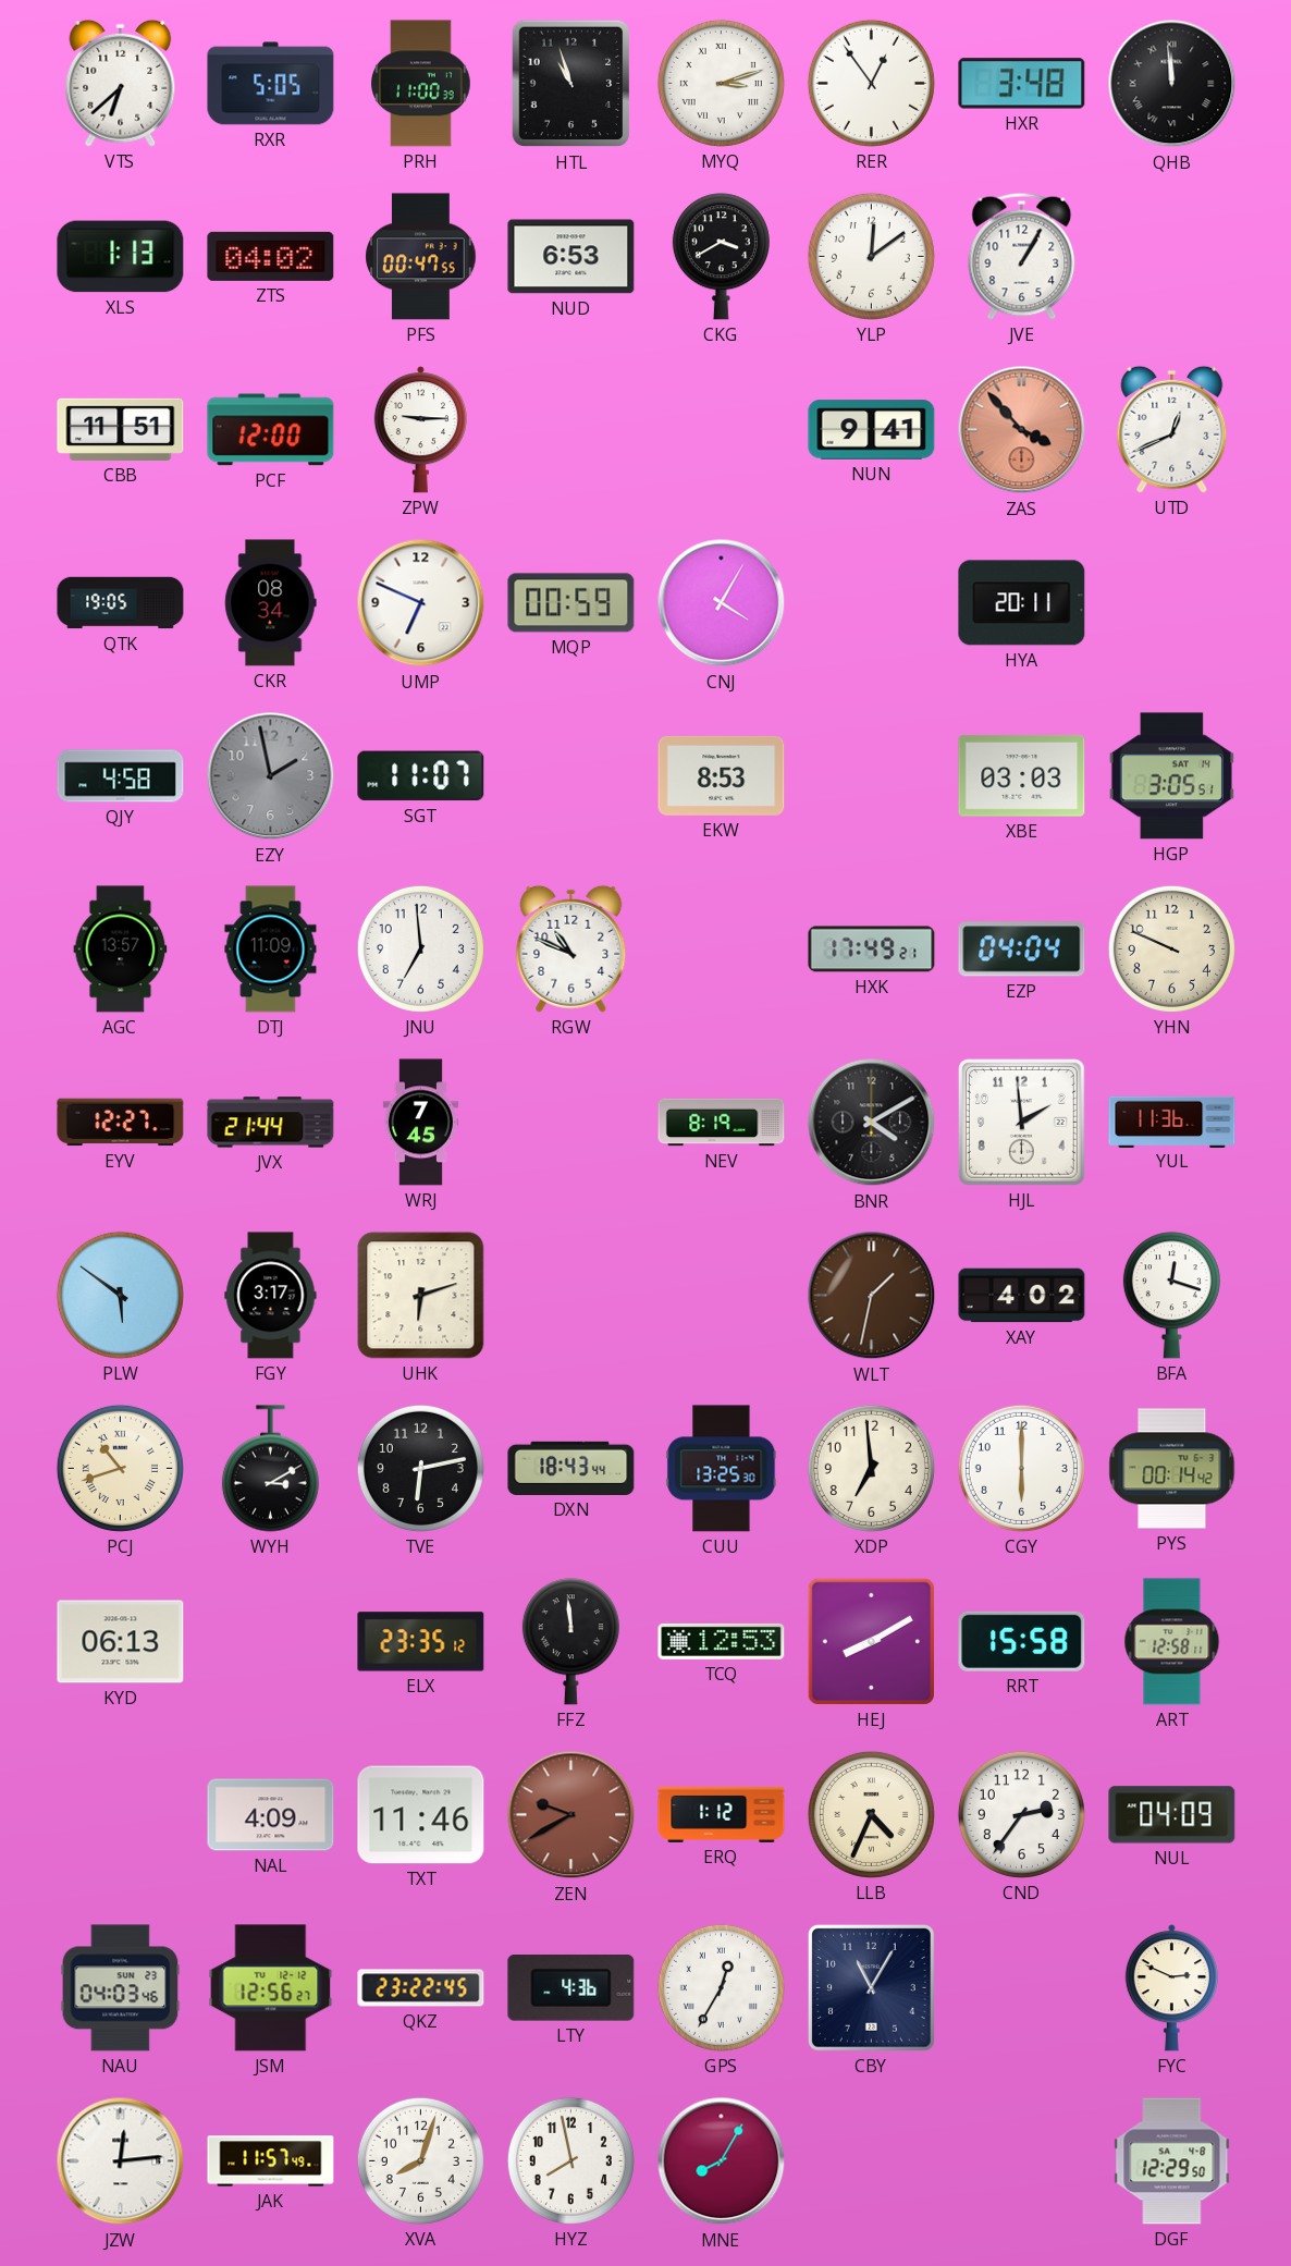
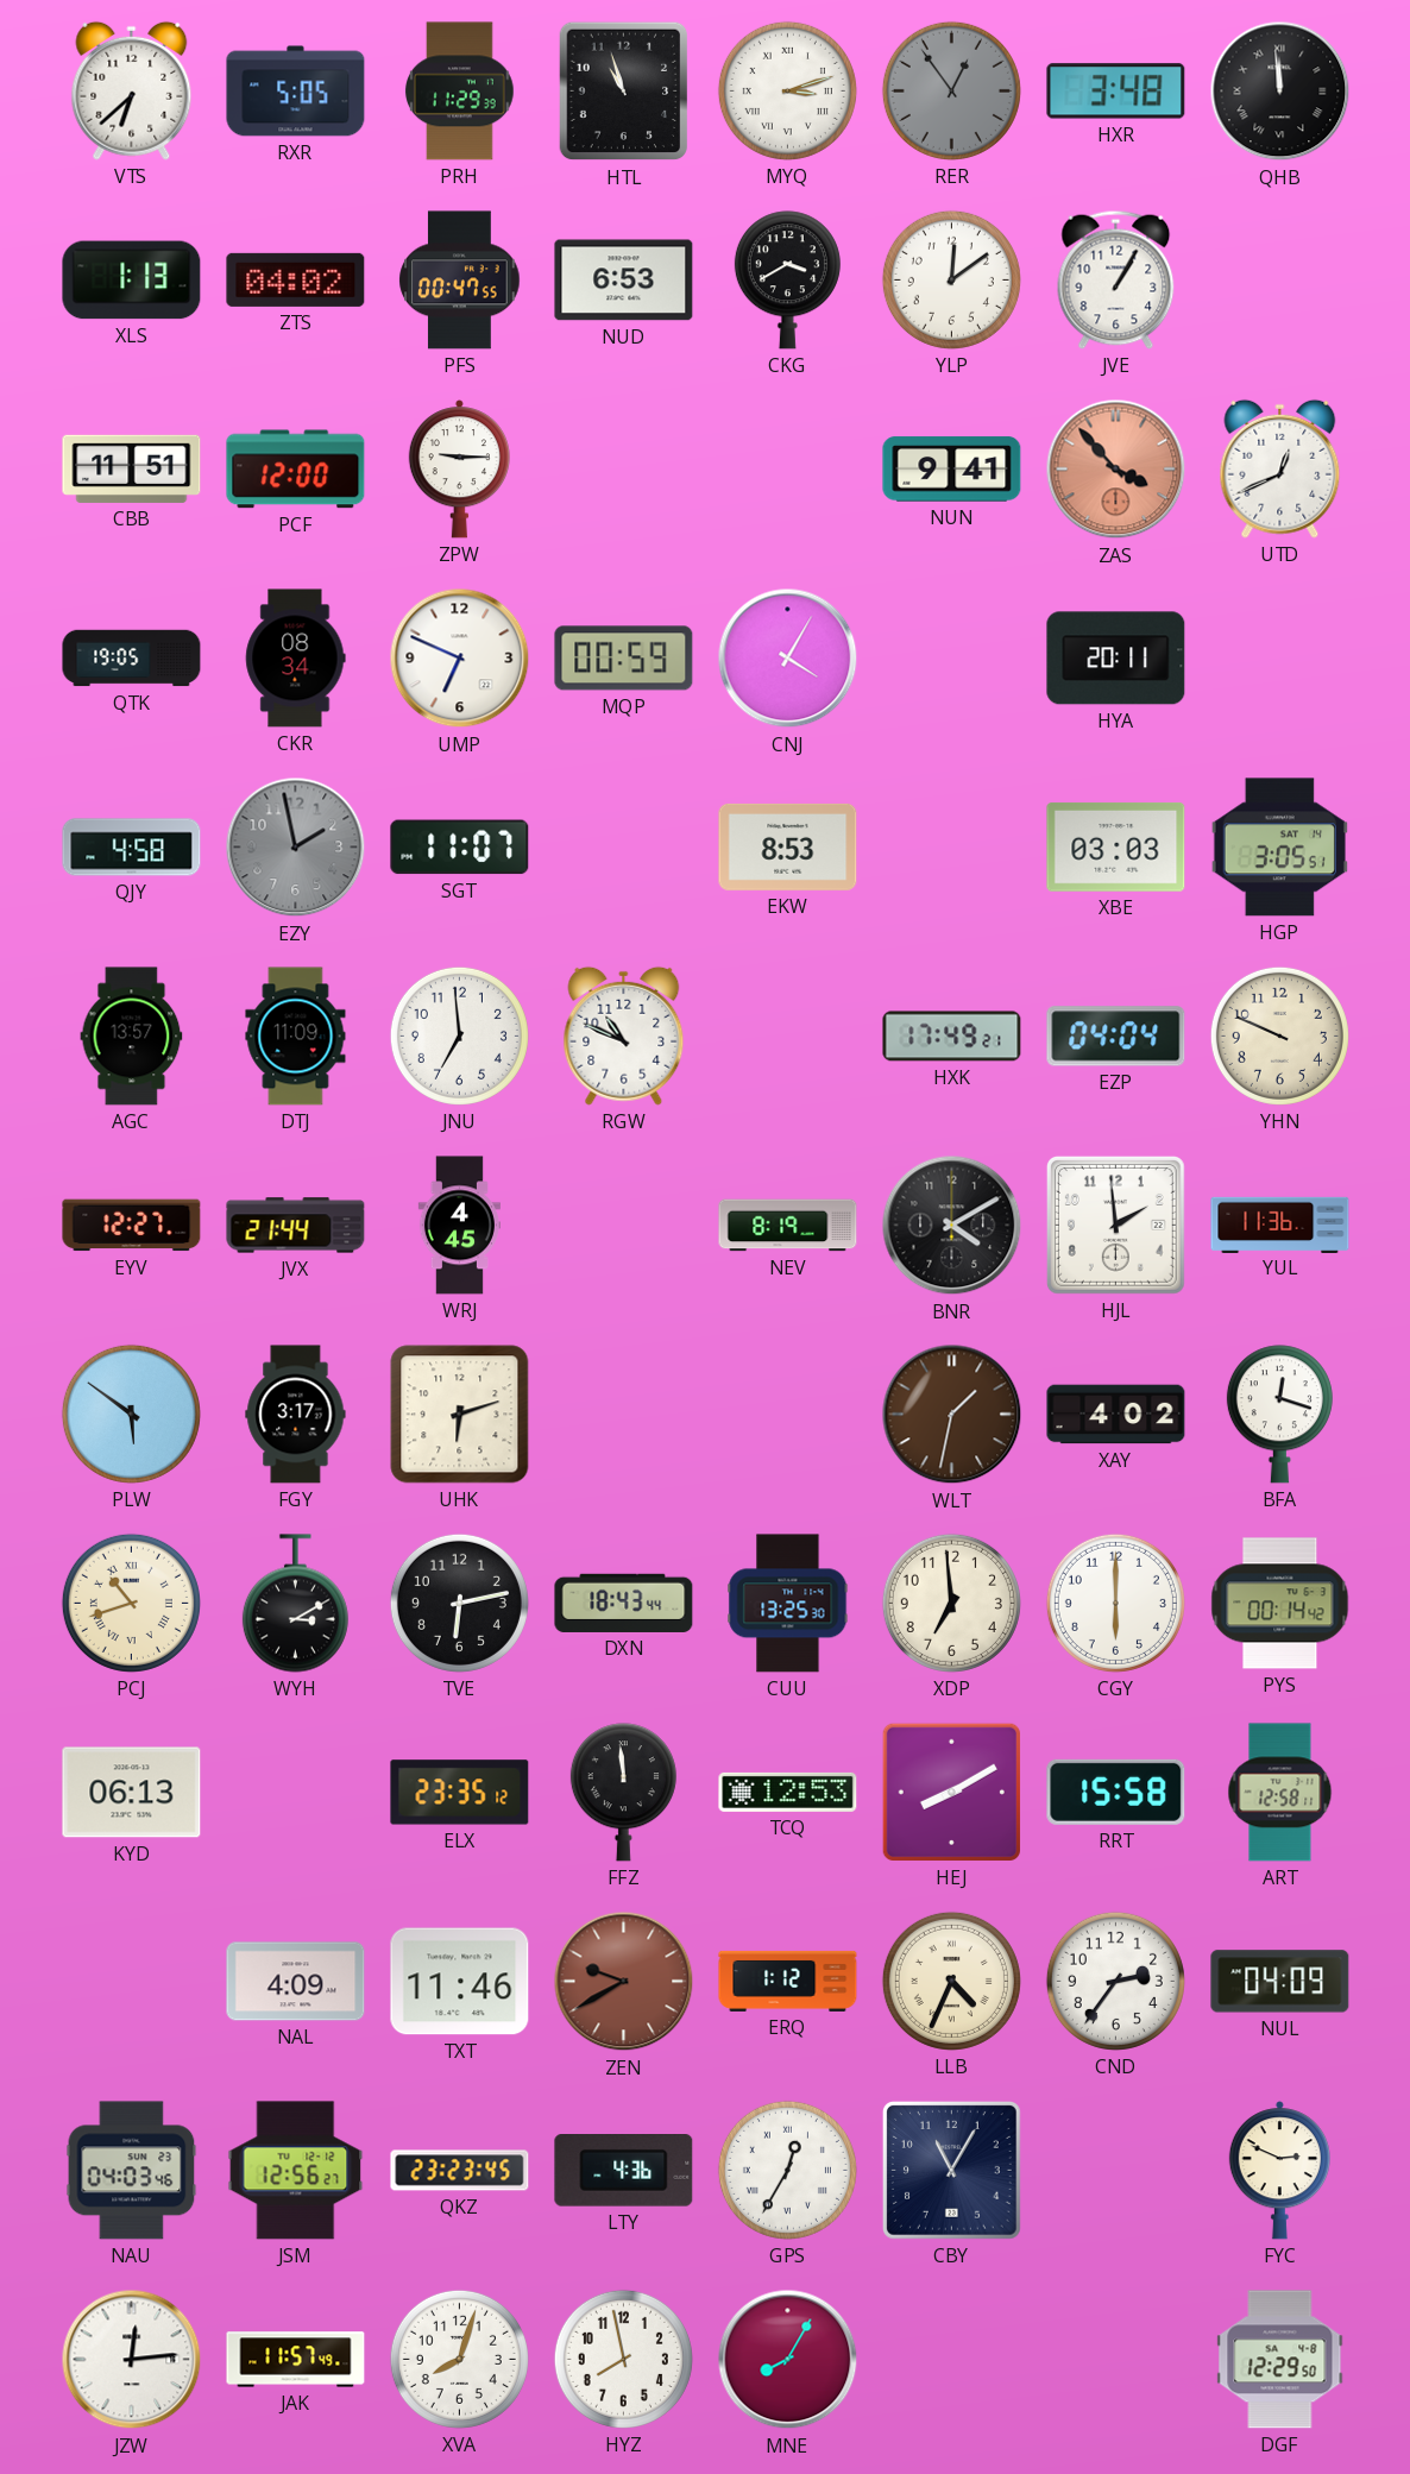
PRH: 11:00 -> 11:29
RER dial: white -> grey
WRJ: 7:45 -> 4:45
QKZ: 23:22 -> 23:23
